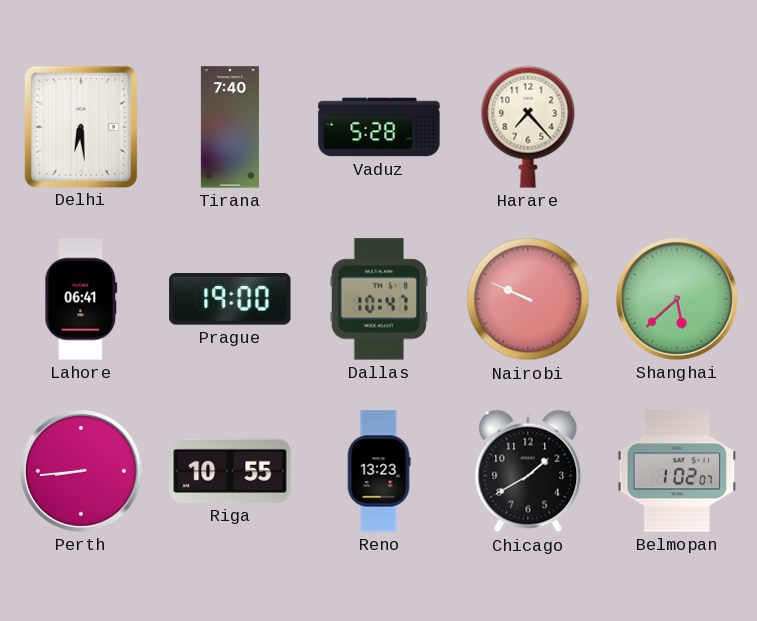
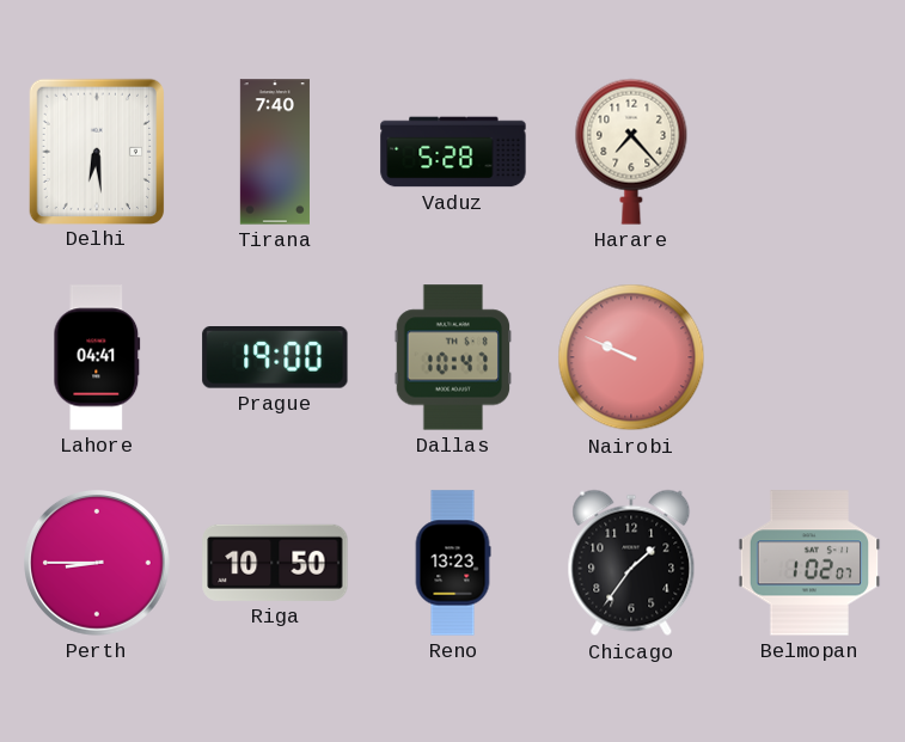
Lahore: 06:41 -> 04:41
Shanghai: 5:38 -> none
Perth: 8:44 -> 8:45
Riga: 10:55 -> 10:50
Chicago: 1:40 -> 1:36
